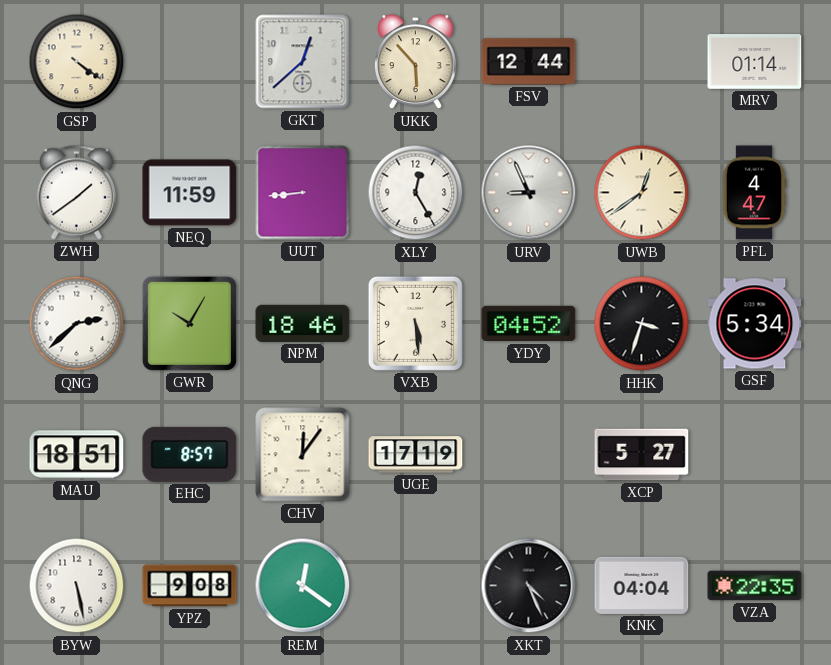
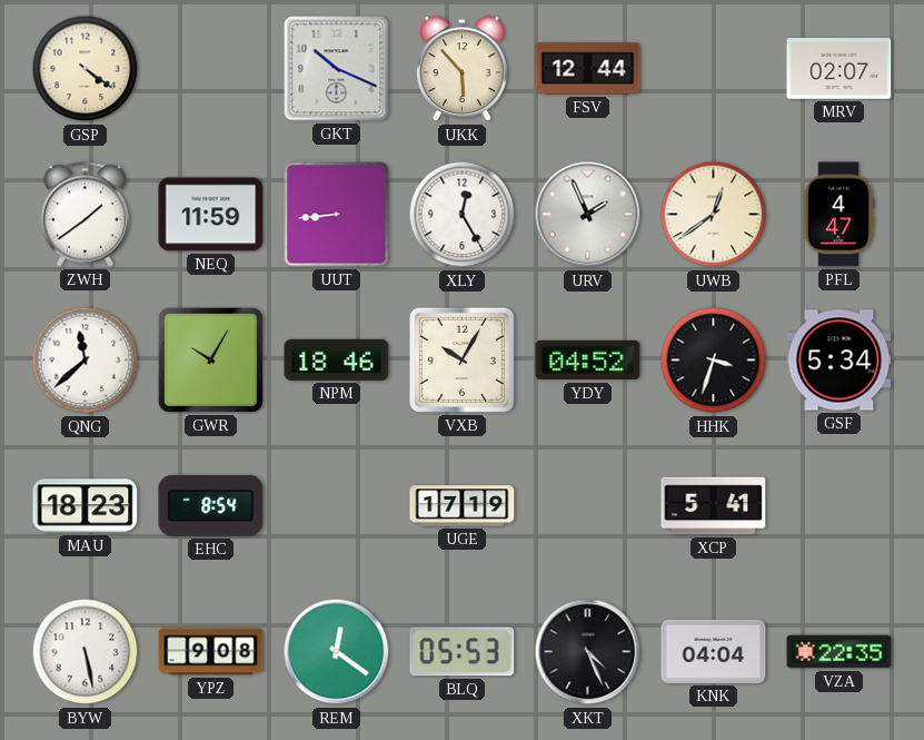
GKT: 12:38 -> 10:19
MRV: 01:14 -> 02:07
URV: 8:56 -> 1:56
QNG: 2:38 -> 11:38
VXB: 5:29 -> 10:05
MAU: 18:51 -> 18:23
EHC: 8:57 -> 8:54
CHV: 12:06 -> none
XCP: 5:27 -> 5:41
BLQ: none -> 05:53
